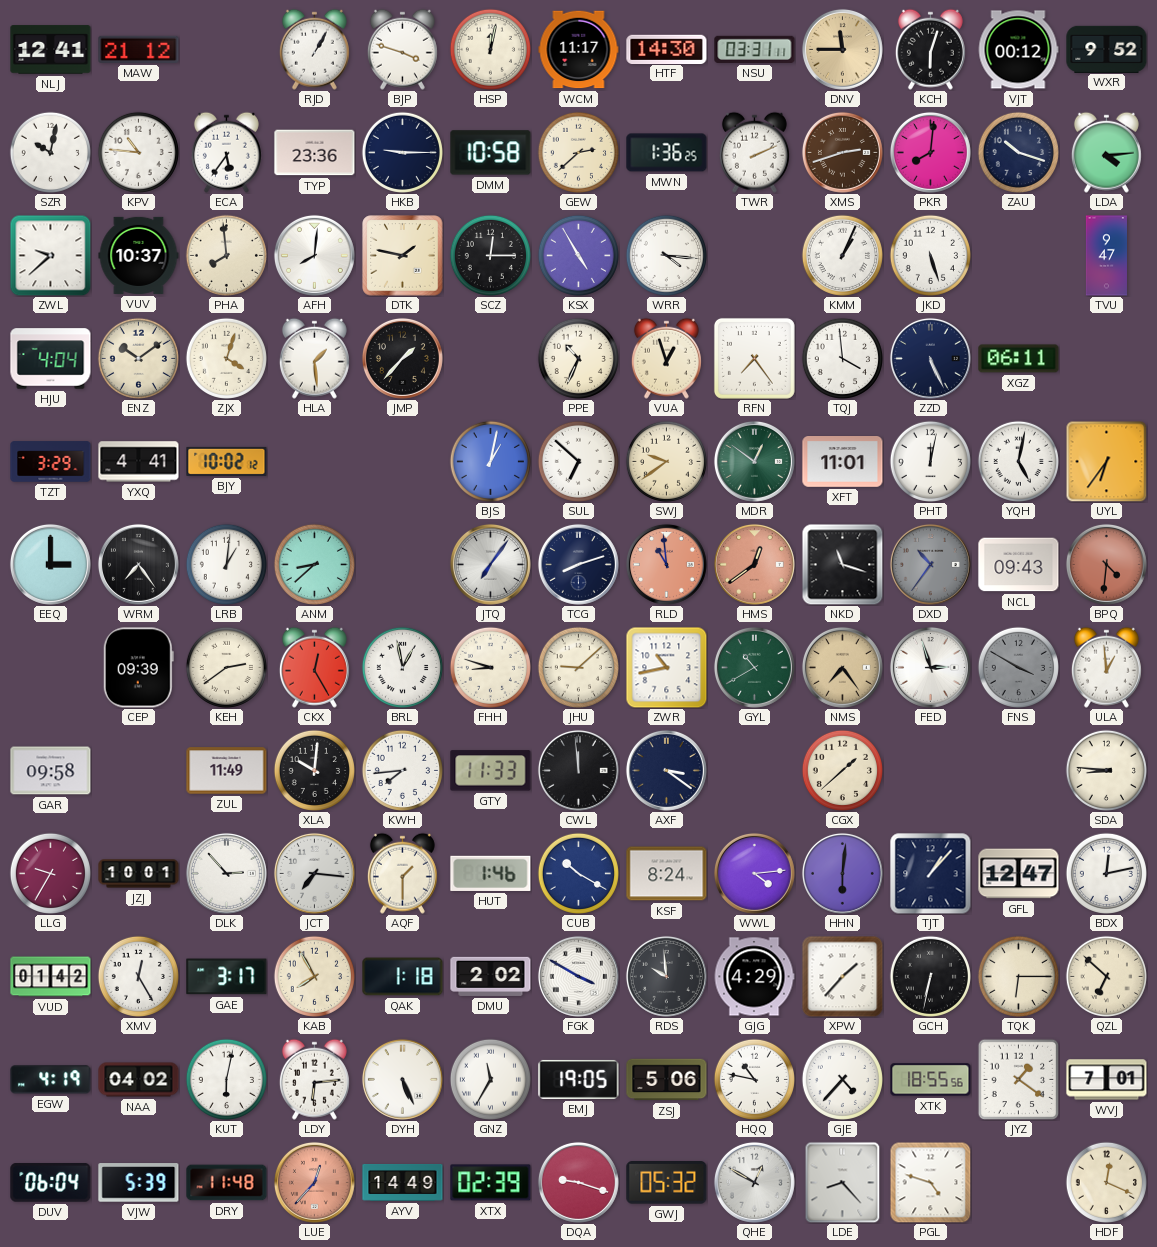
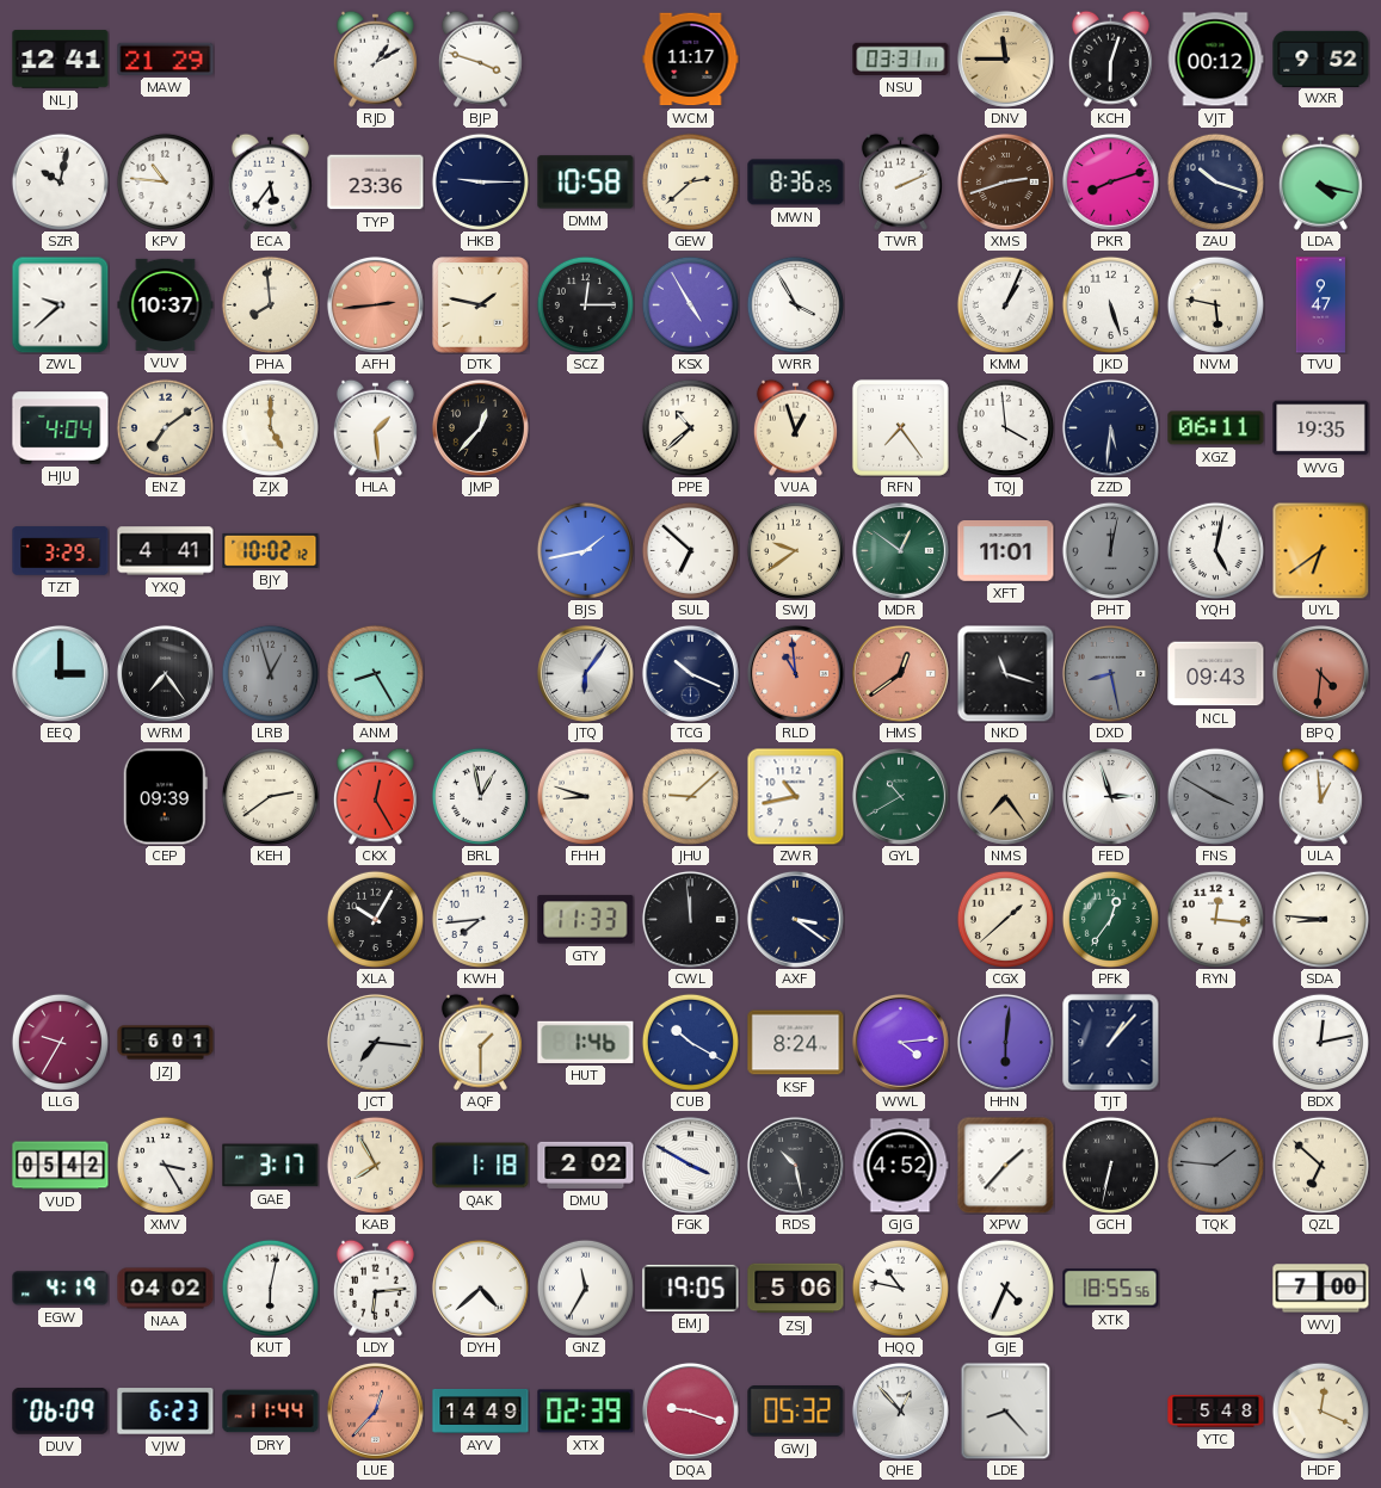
MAW: 21:12 -> 21:29
RJD: 1:05 -> 1:10
HSP: 12:02 -> none
HTF: 14:30 -> none
MWN: 1:36 -> 8:36
PKR: 8:01 -> 8:12
LDA: 4:14 -> 4:17
AFH: 8:01 -> 2:44
AFH dial: white -> salmon
WRR: 4:16 -> 3:55
NVM: none -> 5:47
ENZ: 10:09 -> 7:09
ZJX: 4:03 -> 5:00
JMP: 1:37 -> 12:37
PPE: 10:34 -> 10:38
ZZD: 5:26 -> 5:31
WVG: none -> 19:35
BJS: 1:02 -> 1:43
PHT dial: white -> grey
UYL: 6:36 -> 6:39
LRB: 1:01 -> 12:57
LRB dial: white -> grey
ANM: 8:38 -> 8:25
JTQ: 7:06 -> 6:06
TCG: 8:12 -> 10:19
DXD: 10:36 -> 8:28
GAR: 09:58 -> none
ZUL: 11:49 -> none
XLA: 10:01 -> 10:05
PFK: none -> 12:36
RYN: none -> 12:16
JZJ: 10:01 -> 6:01
DLK: 2:53 -> none
GFL: 12:47 -> none
VUD: 01:42 -> 05:42
XMV: 12:25 -> 3:25
RDS: 9:59 -> 10:28
GJG: 4:29 -> 4:52
TQK: 6:15 -> 1:46
TQK dial: cream -> grey
DYH: 5:26 -> 4:38
GJE: 4:37 -> 4:34
JYZ: 1:21 -> none
WVJ: 7:01 -> 7:00
DUV: 06:04 -> 06:09
VJW: 5:39 -> 6:23
DRY: 11:48 -> 11:44
QHE: 12:50 -> 12:53
PGL: 4:48 -> none
YTC: none -> 5:48
